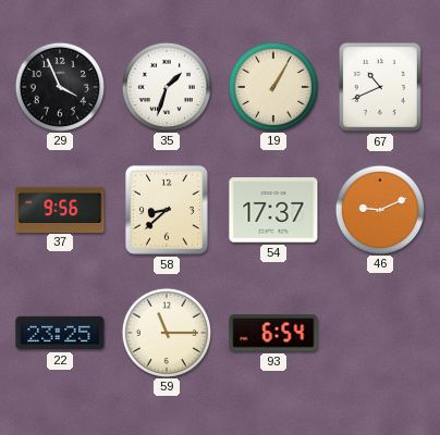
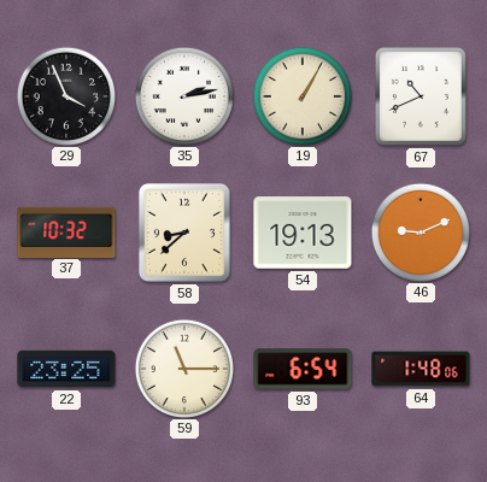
35: 1:33 -> 2:13
37: 9:56 -> 10:32
54: 17:37 -> 19:13
64: none -> 1:48
